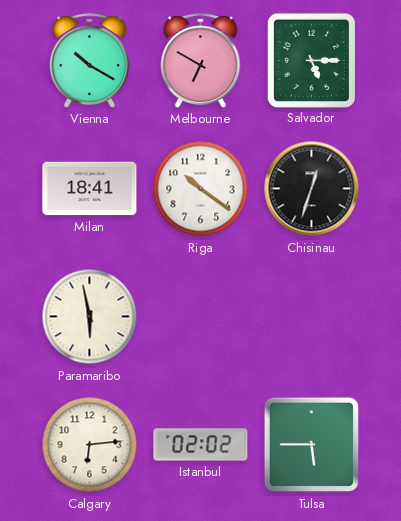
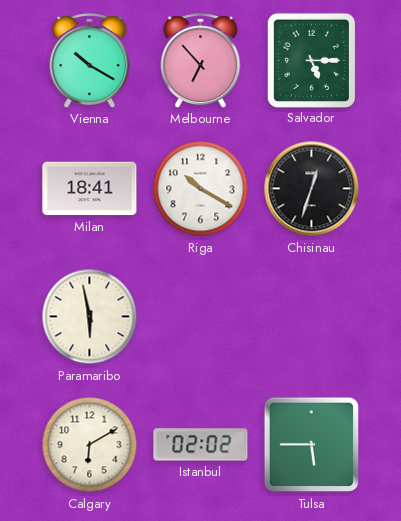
Melbourne: 6:50 -> 6:53
Riga: 10:21 -> 10:20
Calgary: 6:14 -> 6:10
